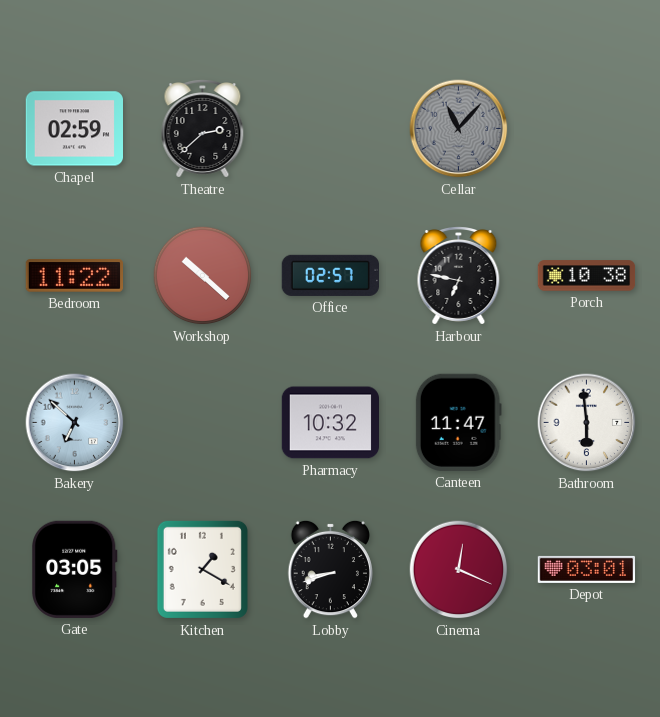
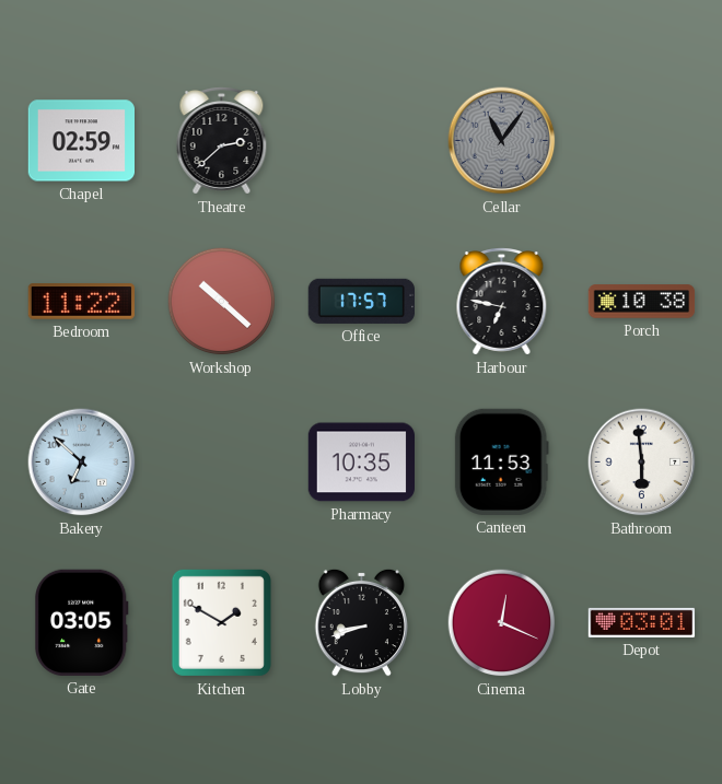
Cellar: 11:07 -> 11:06
Office: 02:57 -> 17:57
Pharmacy: 10:32 -> 10:35
Canteen: 11:47 -> 11:53
Kitchen: 1:20 -> 1:50
